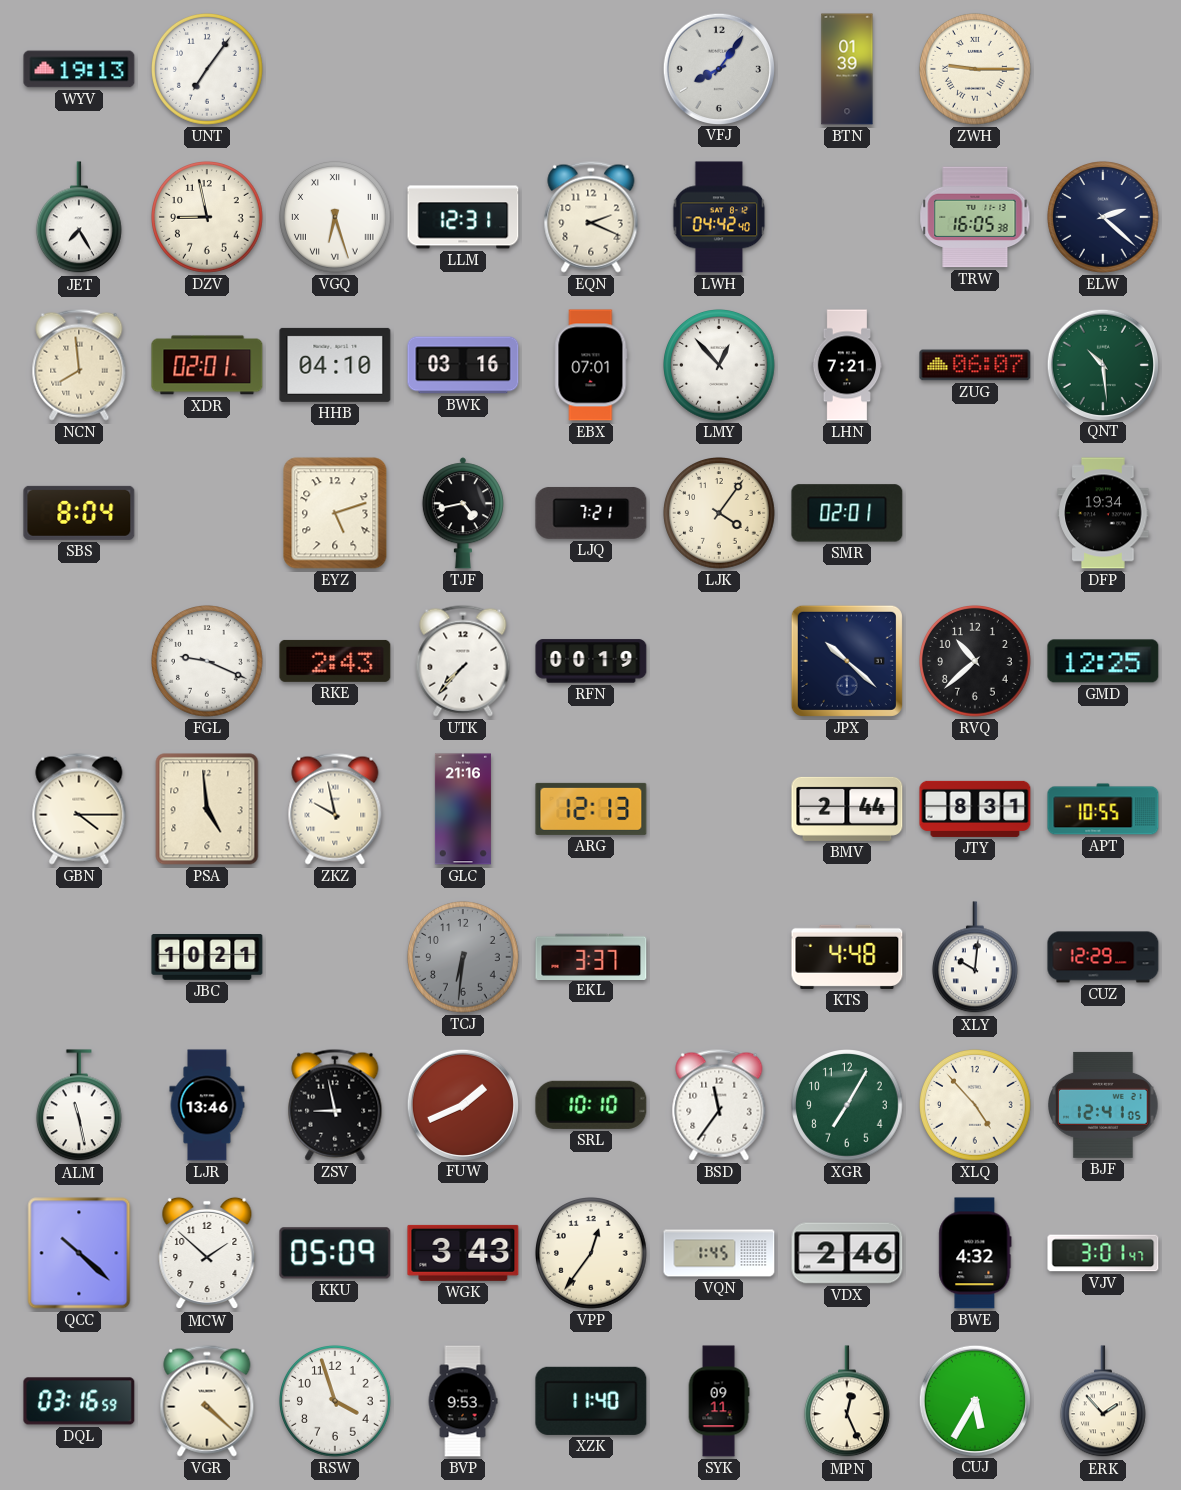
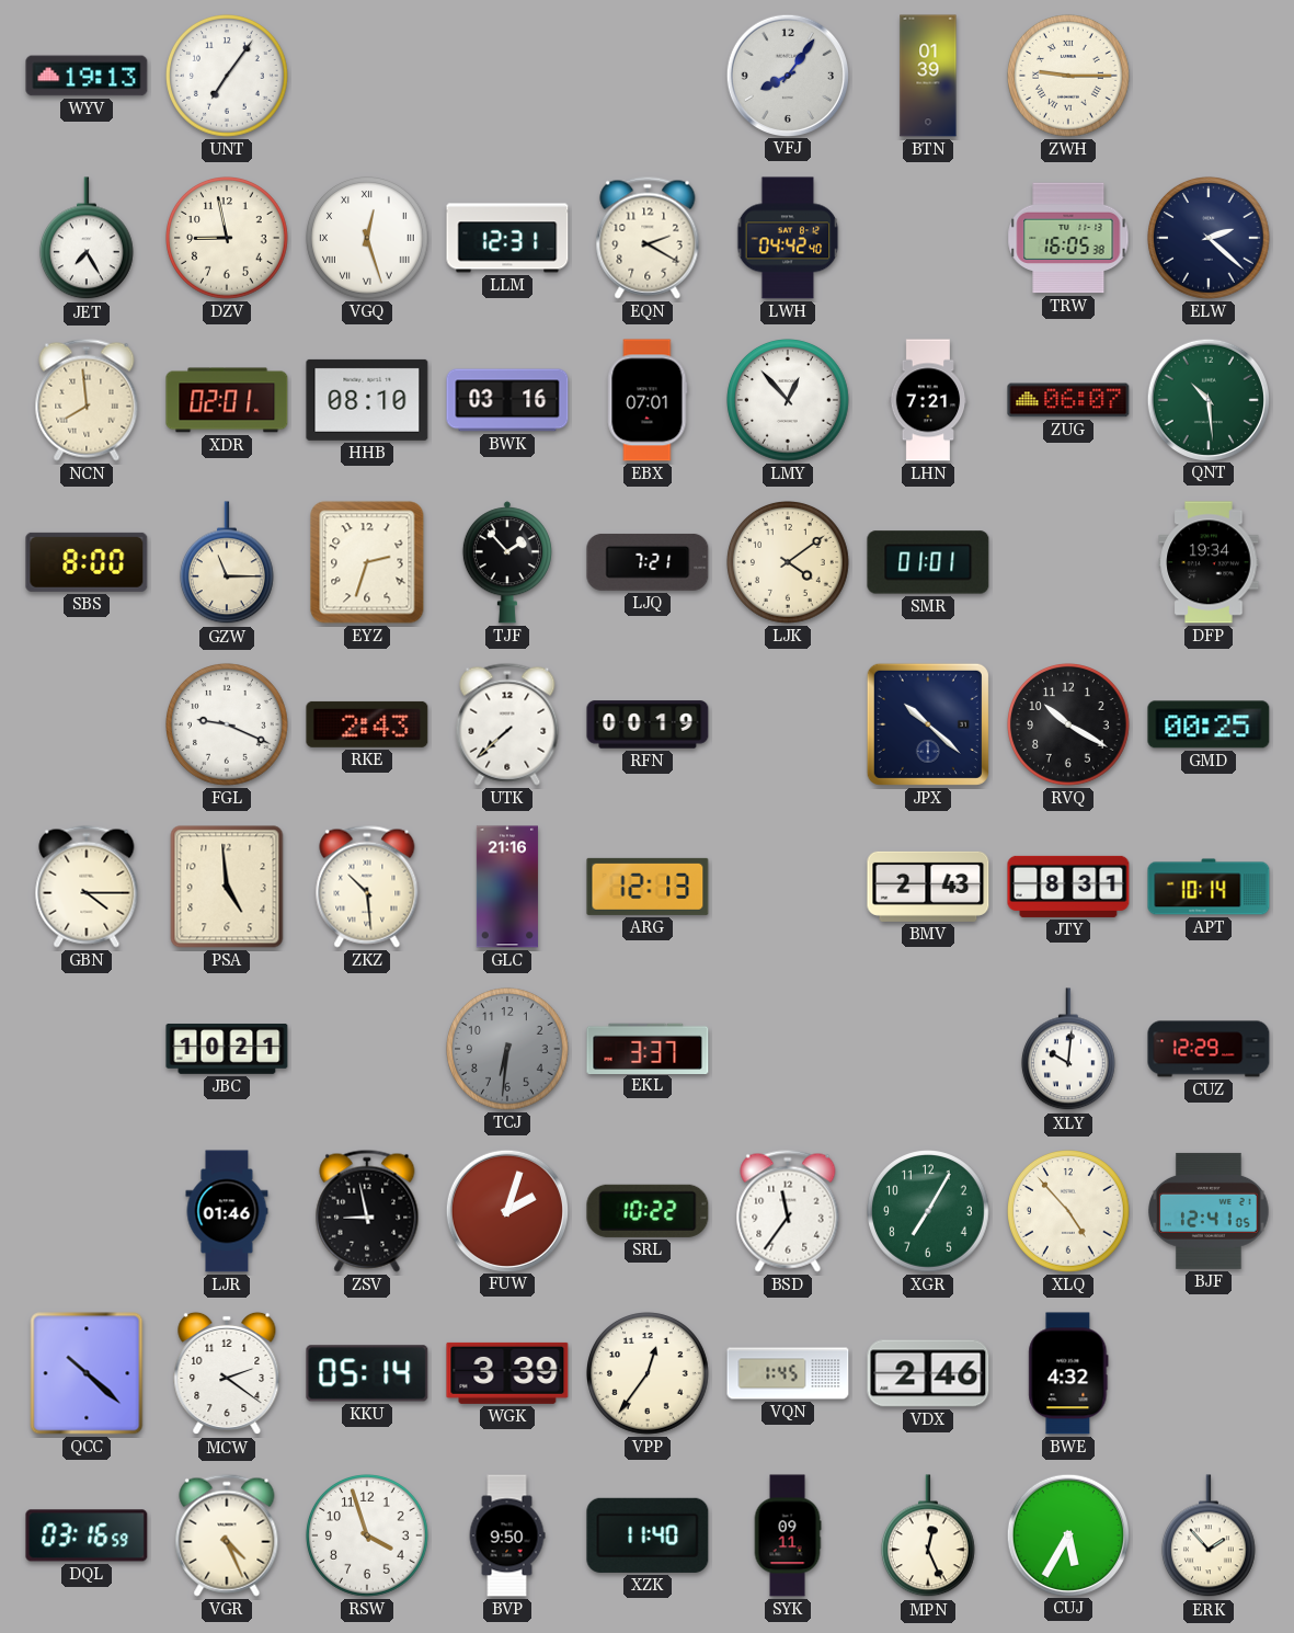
VGQ: 6:27 -> 12:27
EQN: 2:19 -> 2:20
HHB: 04:10 -> 08:10
SBS: 8:04 -> 8:00
GZW: none -> 11:15
EYZ: 5:12 -> 2:33
TJF: 4:43 -> 1:53
LJK: 4:06 -> 4:09
SMR: 02:01 -> 01:01
UTK: 7:37 -> 7:38
RVQ: 10:38 -> 10:20
GMD: 12:25 -> 00:25
ZKZ: 9:58 -> 10:29
BMV: 2:44 -> 2:43
APT: 10:55 -> 10:14
KTS: 4:48 -> none
ALM: 11:28 -> none
LJR: 13:46 -> 01:46
FUW: 1:41 -> 2:03
SRL: 10:10 -> 10:22
MCW: 1:52 -> 2:21
KKU: 05:09 -> 05:14
WGK: 3:43 -> 3:39
VJV: 3:01 -> none
VGR: 4:22 -> 4:26
BVP: 9:53 -> 9:50
